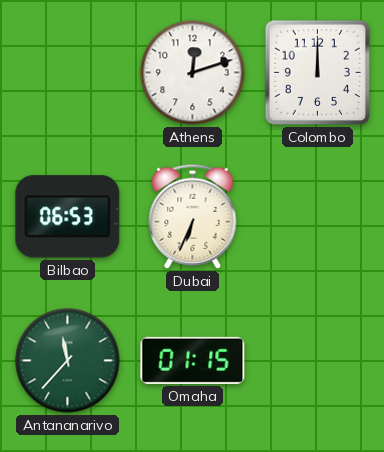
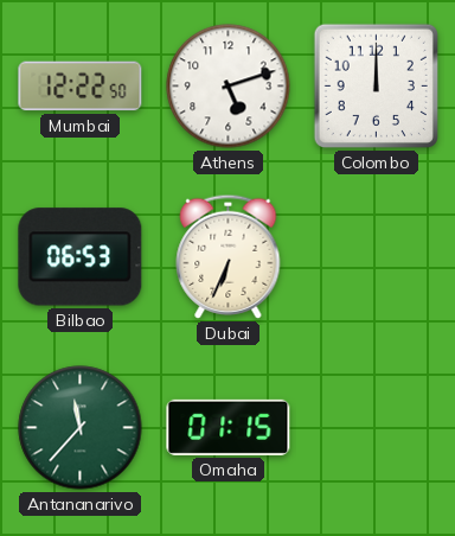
Mumbai: none -> 12:22
Athens: 12:12 -> 5:12
